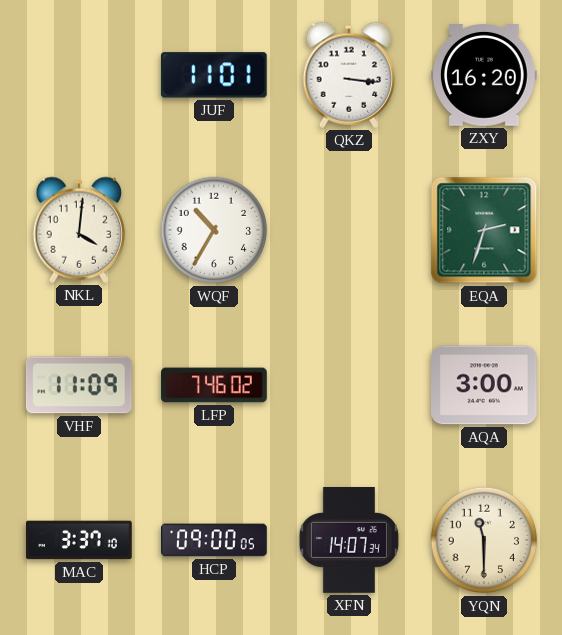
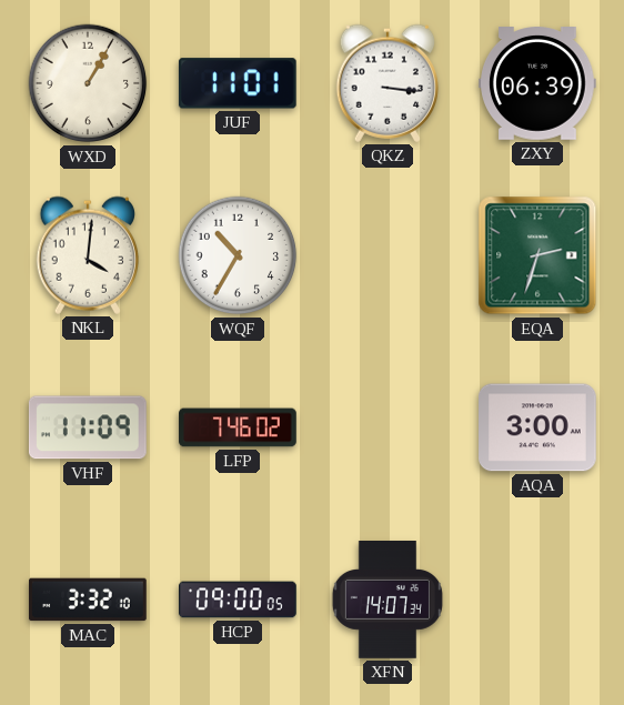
WXD: none -> 1:05
ZXY: 16:20 -> 06:39
MAC: 3:37 -> 3:32
YQN: 11:30 -> none
